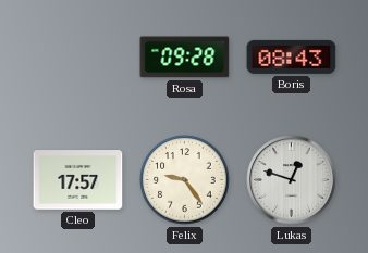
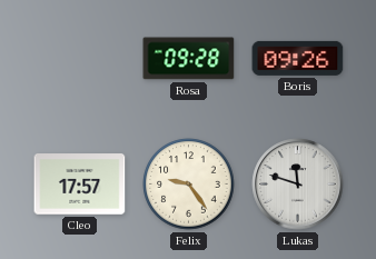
Boris: 08:43 -> 09:26
Lukas: 12:48 -> 11:48
